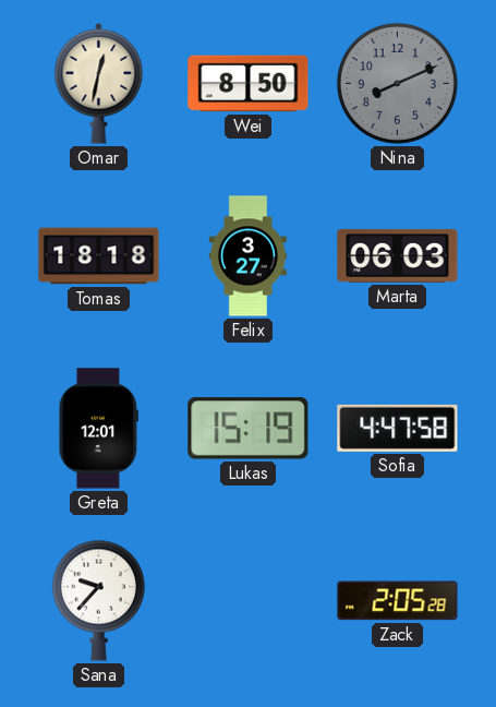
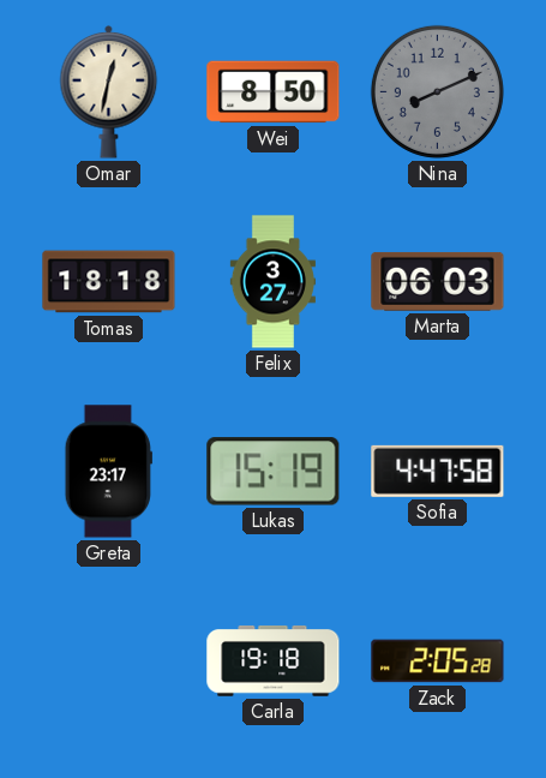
Greta: 12:01 -> 23:17
Sana: 9:37 -> none
Carla: none -> 19:18
